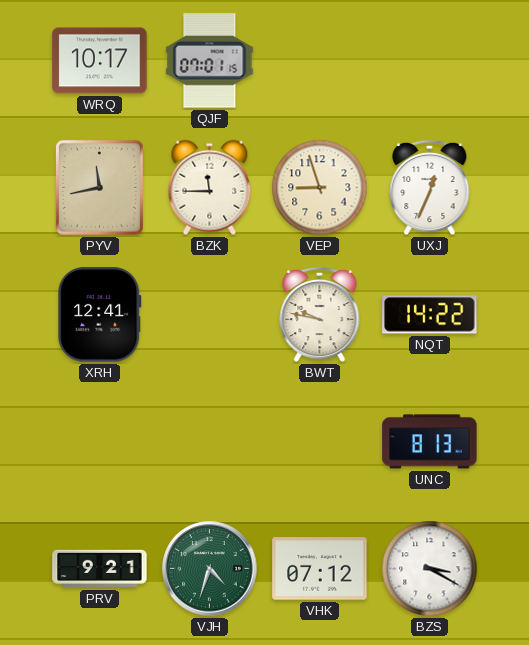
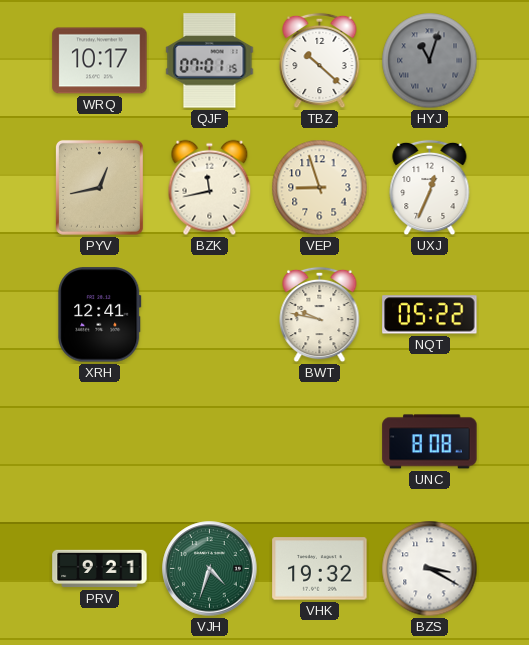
TBZ: none -> 10:22
HYJ: none -> 11:03
PYV: 11:43 -> 12:43
BZK: 11:45 -> 11:43
NQT: 14:22 -> 05:22
UNC: 8:13 -> 8:08
VHK: 07:12 -> 19:32
